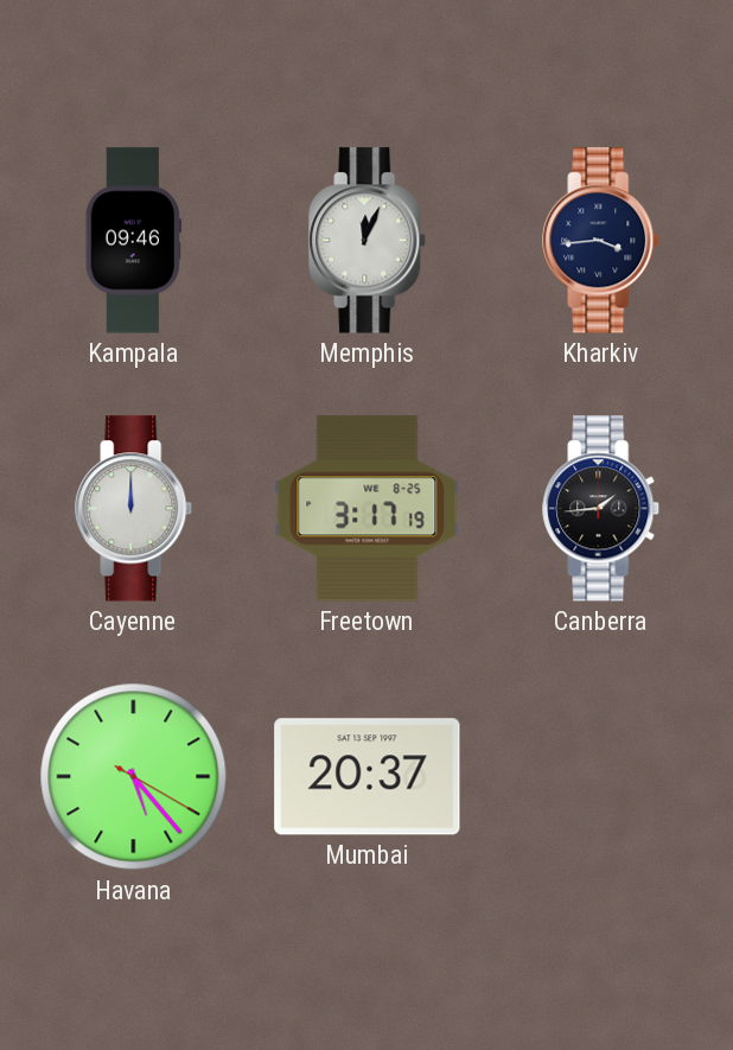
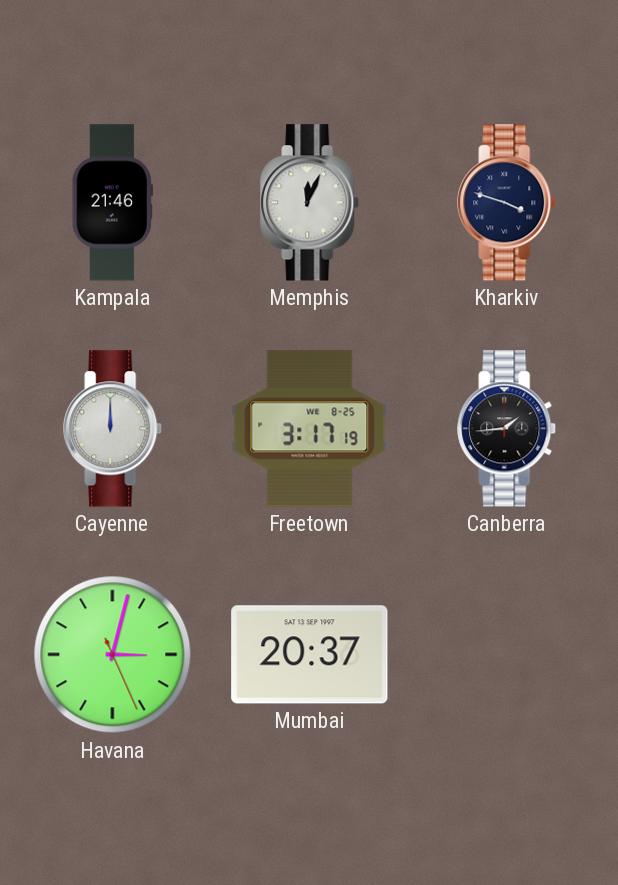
Kampala: 09:46 -> 21:46
Kharkiv: 3:44 -> 3:48
Havana: 5:23 -> 3:02
